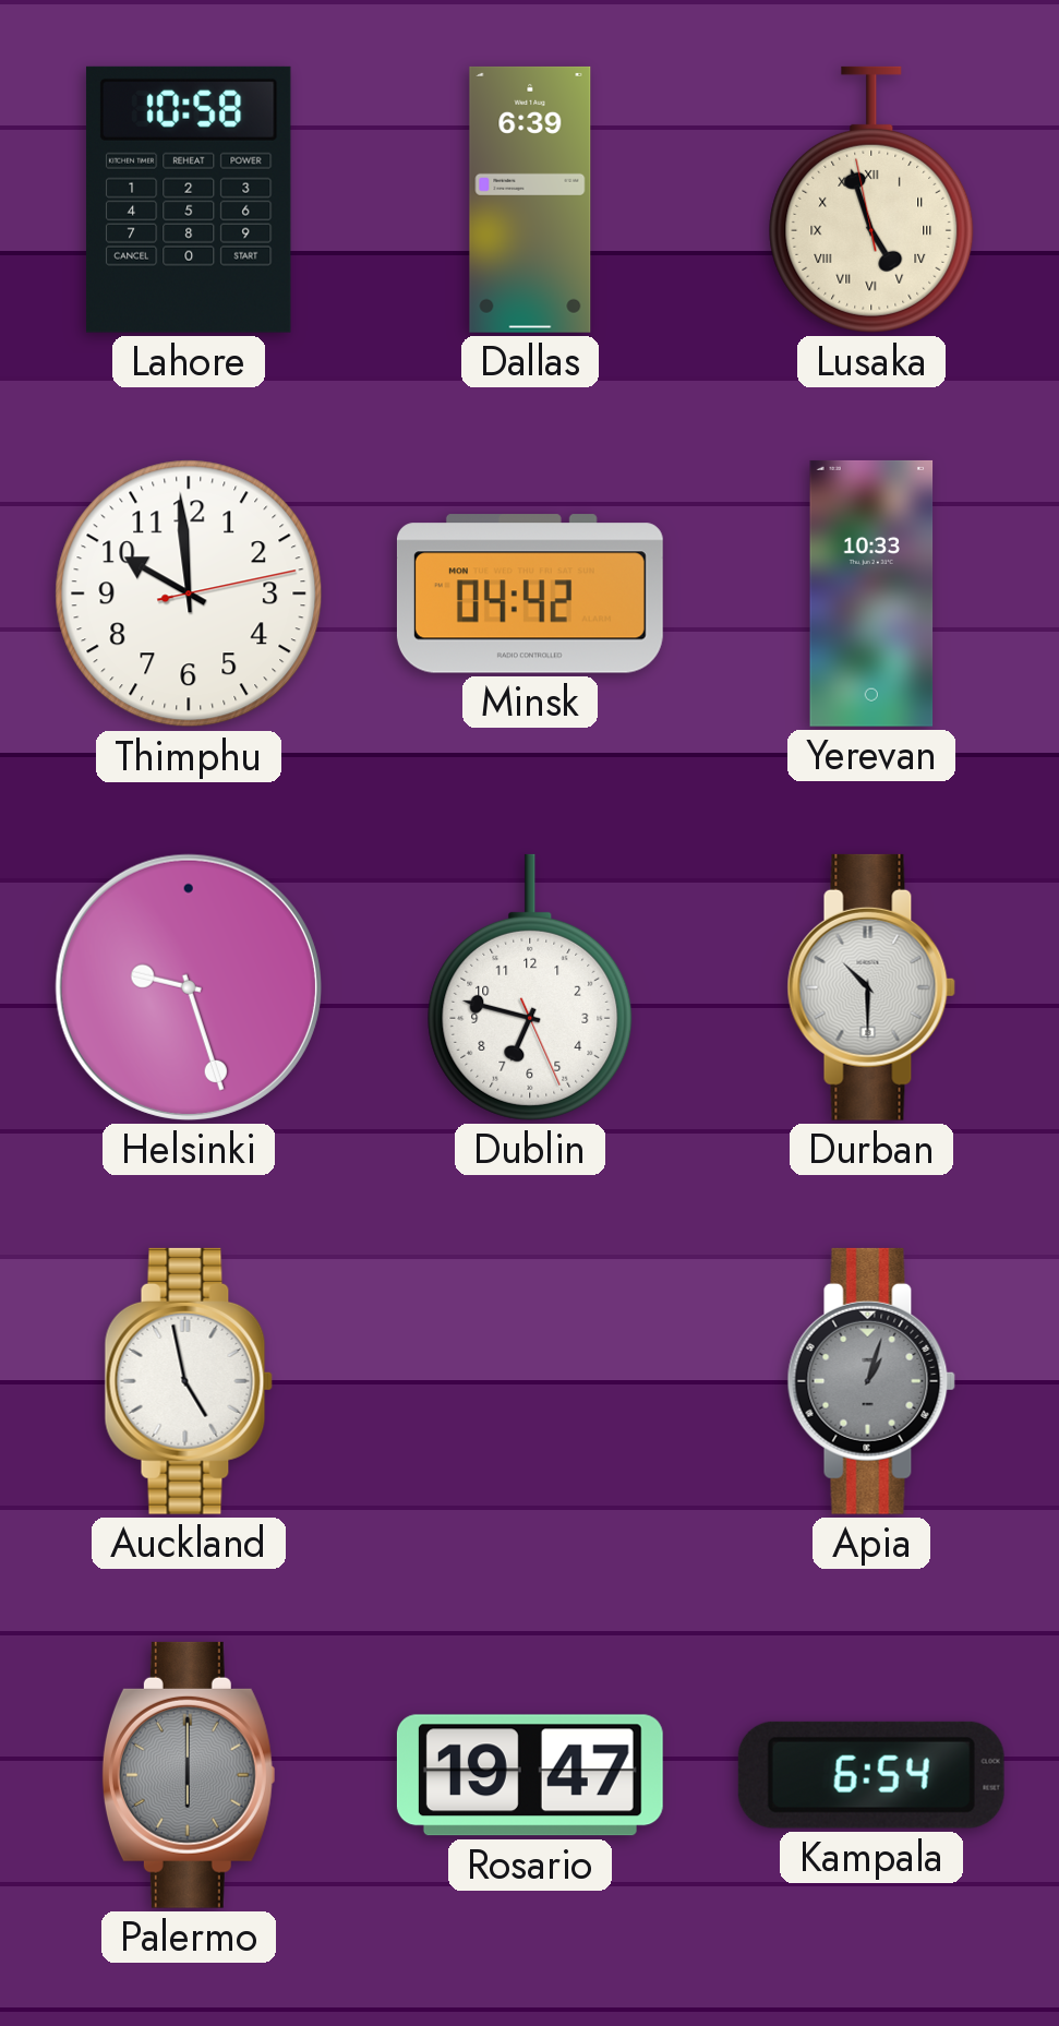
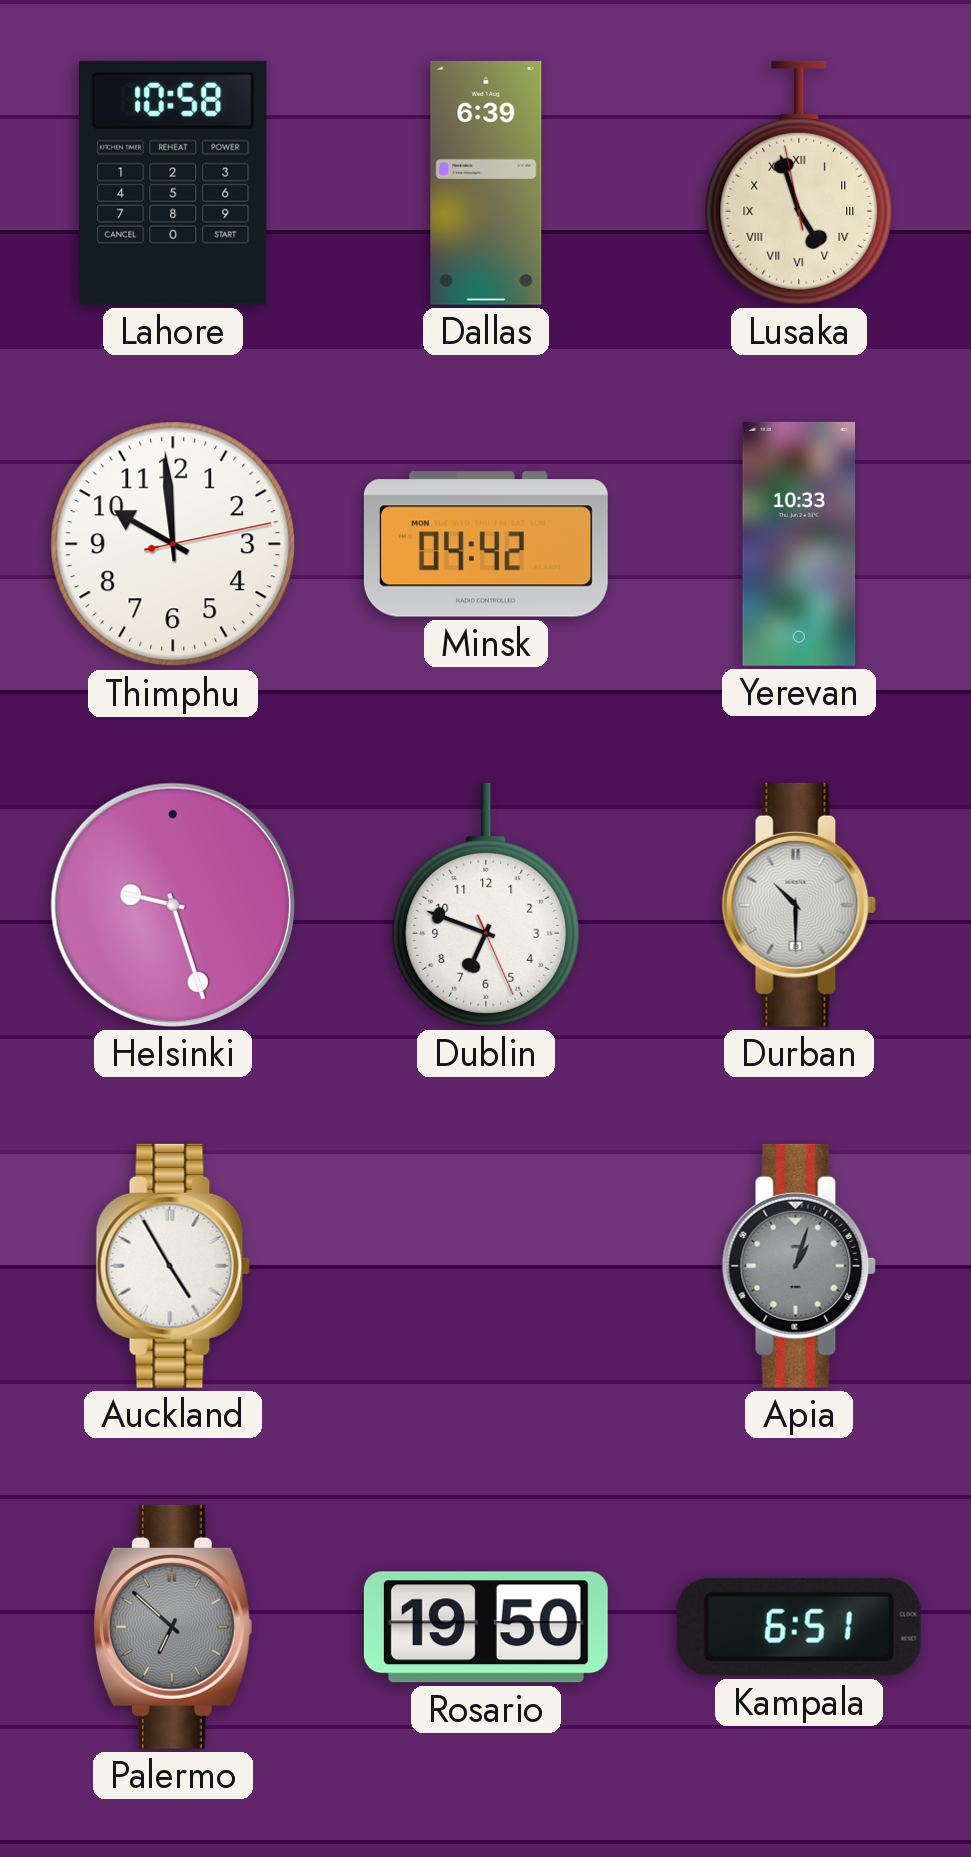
Dublin: 6:47 -> 6:48
Auckland: 4:58 -> 4:55
Palermo: 6:00 -> 6:52
Rosario: 19:47 -> 19:50
Kampala: 6:54 -> 6:51
